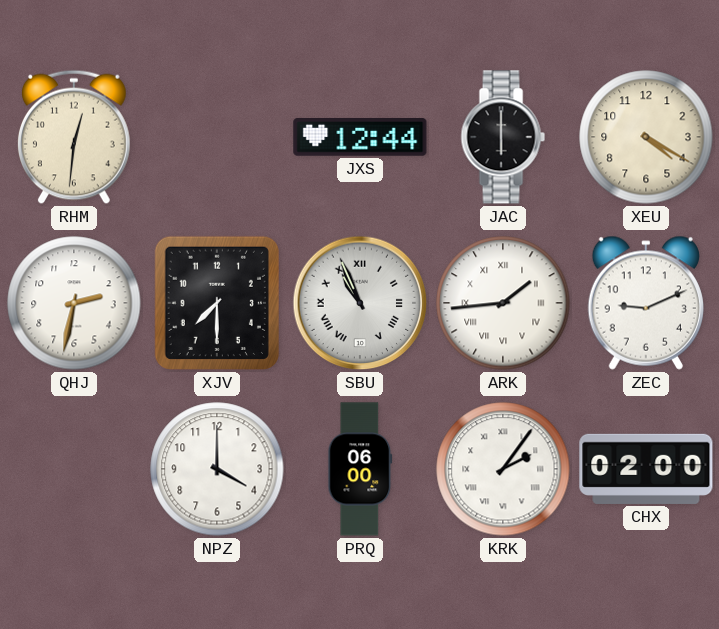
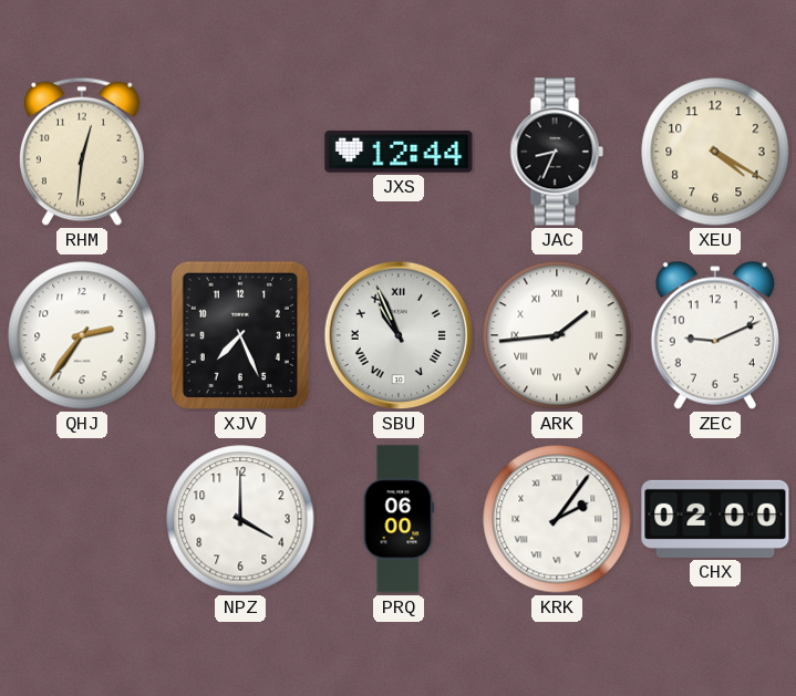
JAC: 6:00 -> 8:34
QHJ: 2:32 -> 2:36
XJV: 7:30 -> 7:26
